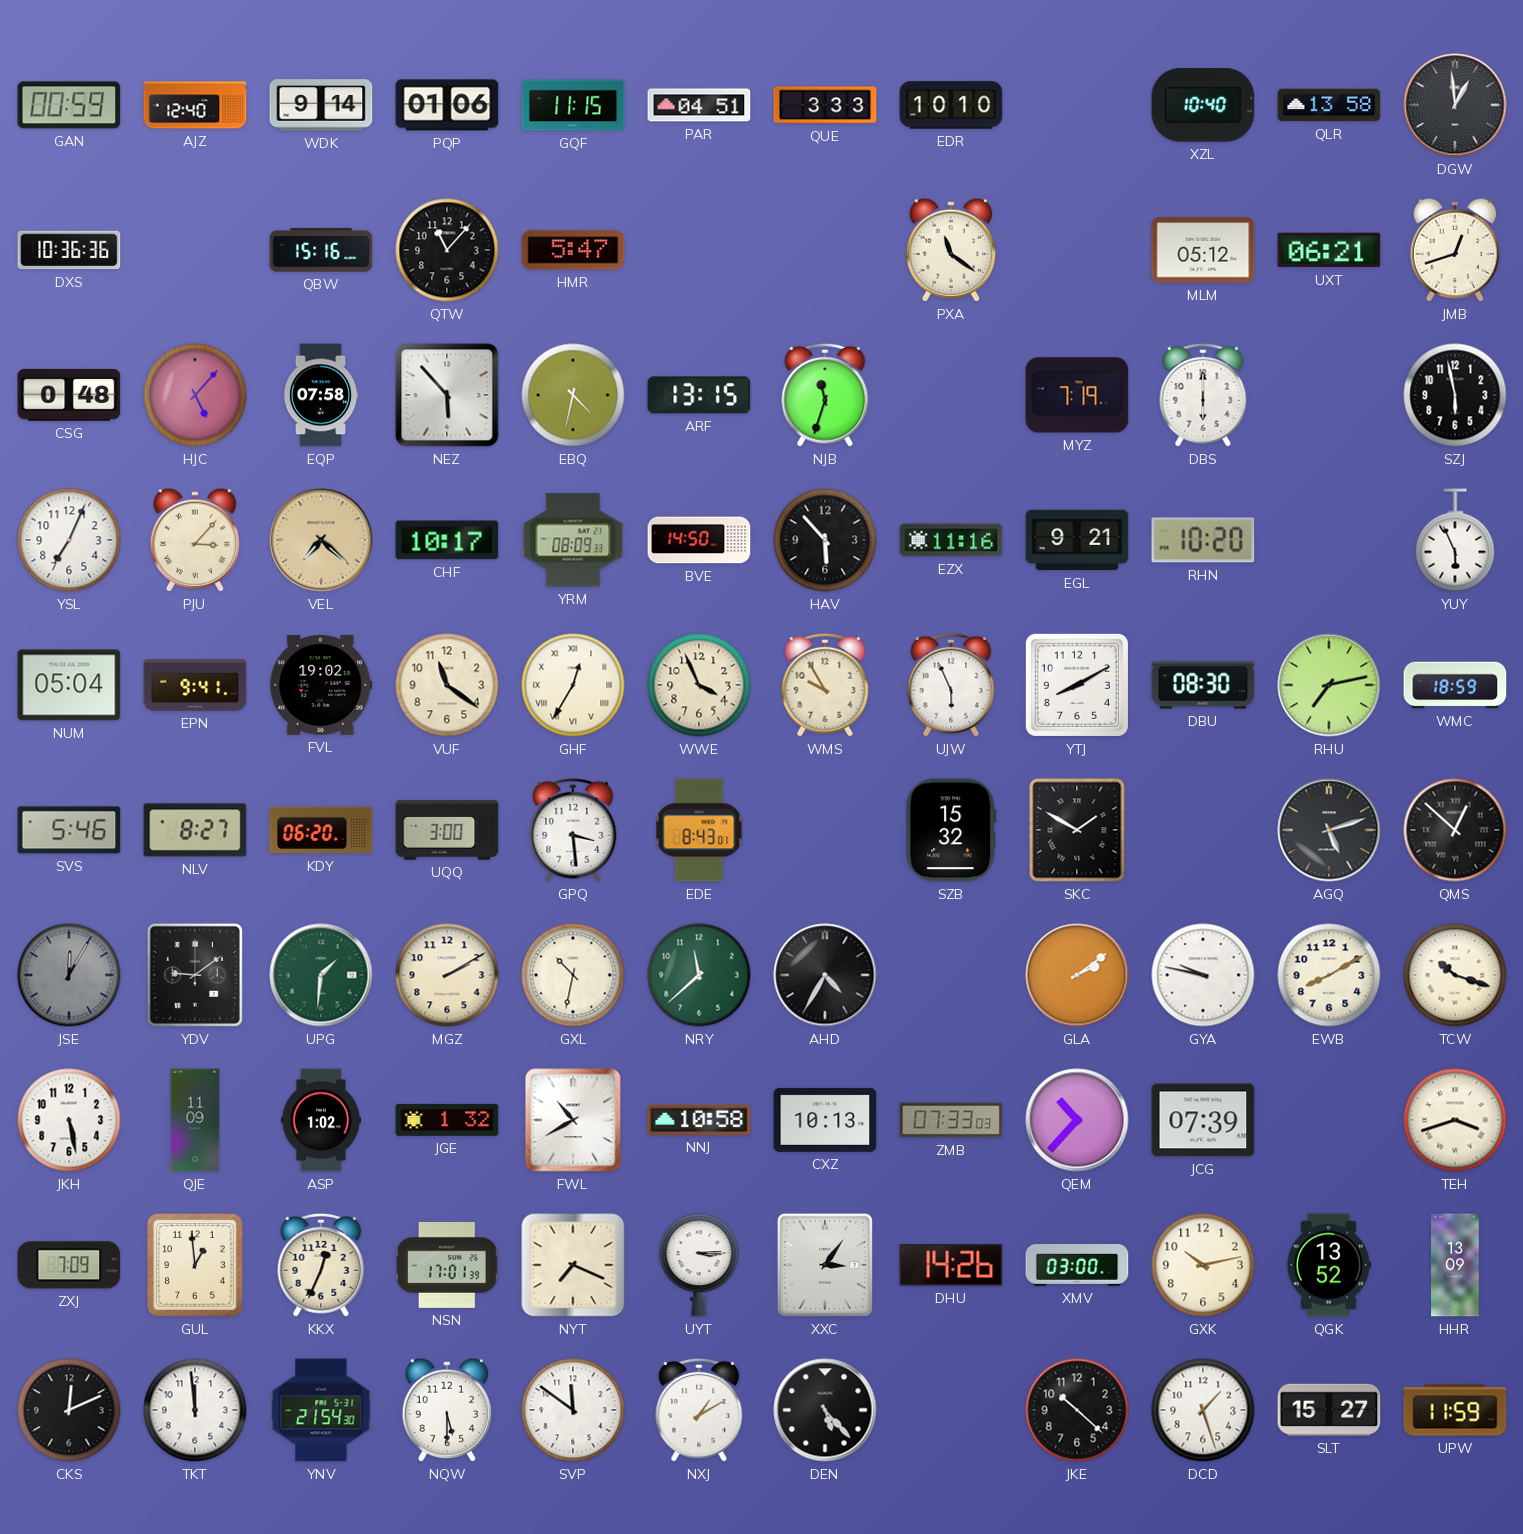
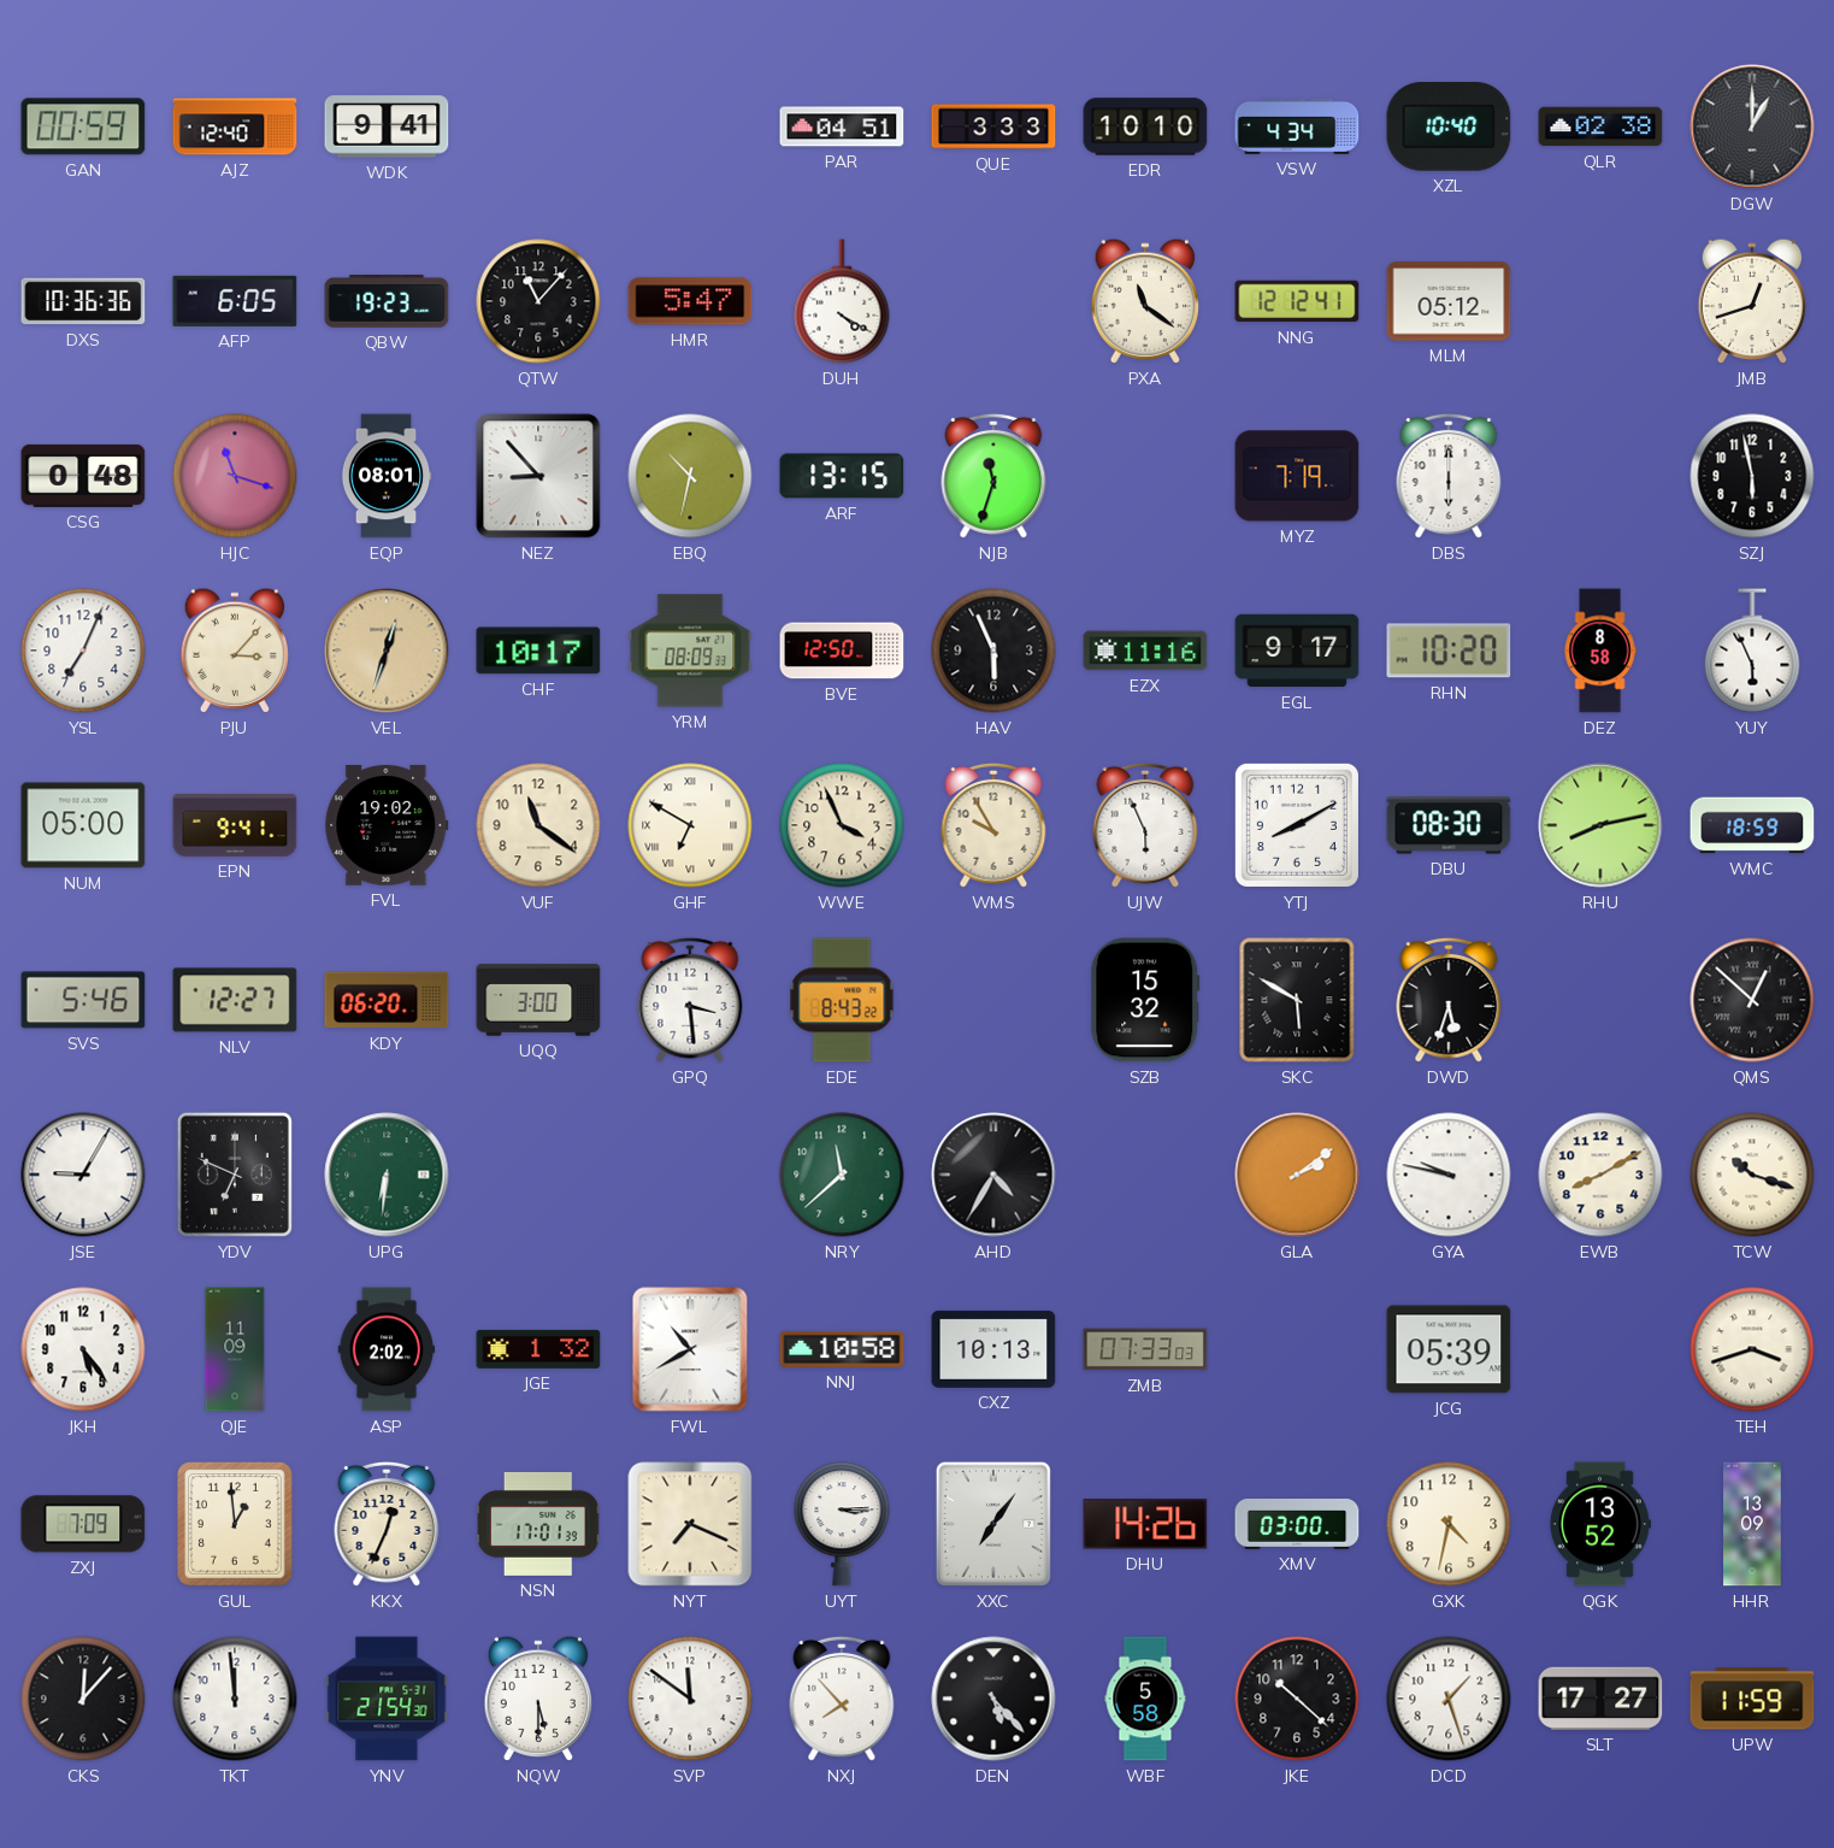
WDK: 9:14 -> 9:41
PQP: 01:06 -> none
GQF: 11:15 -> none
VSW: none -> 4:34
QLR: 13:58 -> 02:38
DGW: 12:59 -> 1:00
AFP: none -> 6:05
QBW: 15:16 -> 19:23
DUH: none -> 4:20
NNG: none -> 12:12
UXT: 06:21 -> none
HJC: 5:07 -> 11:18
EQP: 07:58 -> 08:01
NEZ: 5:53 -> 8:53
EBQ: 4:32 -> 10:32
VEL: 7:22 -> 12:33
BVE: 14:50 -> 12:50
HAV: 5:53 -> 5:56
EGL: 9:21 -> 9:17
DEZ: none -> 8:58
NUM: 05:04 -> 05:00
GHF: 12:35 -> 6:50
RHU: 7:13 -> 8:13
NLV: 8:27 -> 12:27
EDE: 8:43:01 -> 8:43:22
SKC: 1:50 -> 5:50
DWD: none -> 5:33
AGQ: 5:12 -> none
JSE: 12:05 -> 9:05
JSE dial: grey -> white
YDV: 9:09 -> 6:49
UPG: 1:31 -> 6:31
MGZ: 2:10 -> none
GXL: 10:32 -> none
JKH: 5:28 -> 5:24
ASP: 1:02 -> 2:02
QEM: 10:37 -> none
JCG: 07:39 -> 05:39
XXC: 3:06 -> 7:06
GXK: 10:13 -> 4:32
CKS: 12:11 -> 12:07
NXJ: 1:10 -> 7:53
WBF: none -> 5:58
SLT: 15:27 -> 17:27
